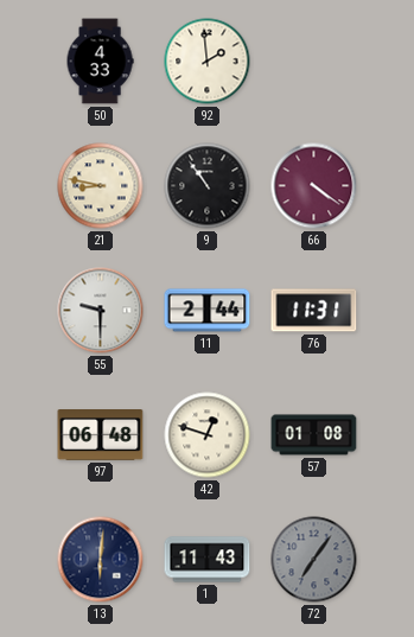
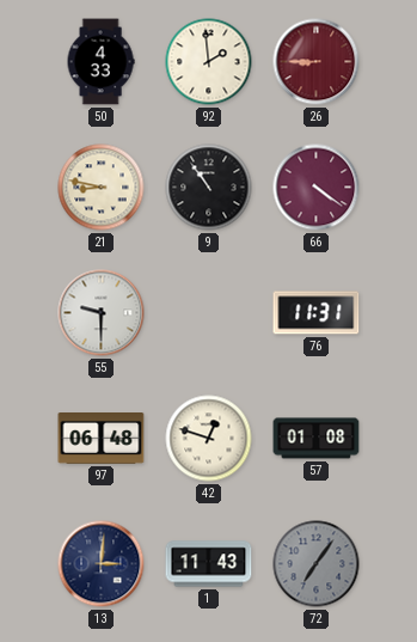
26: none -> 8:45
11: 2:44 -> none
13: 6:01 -> 3:01
